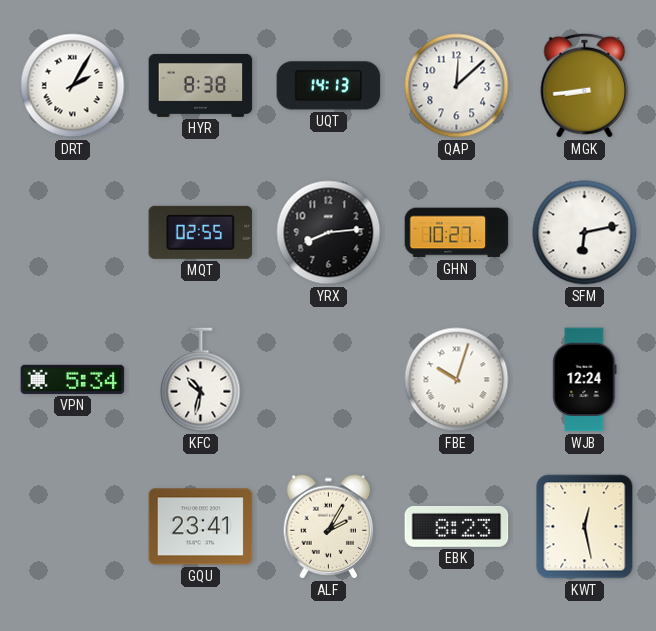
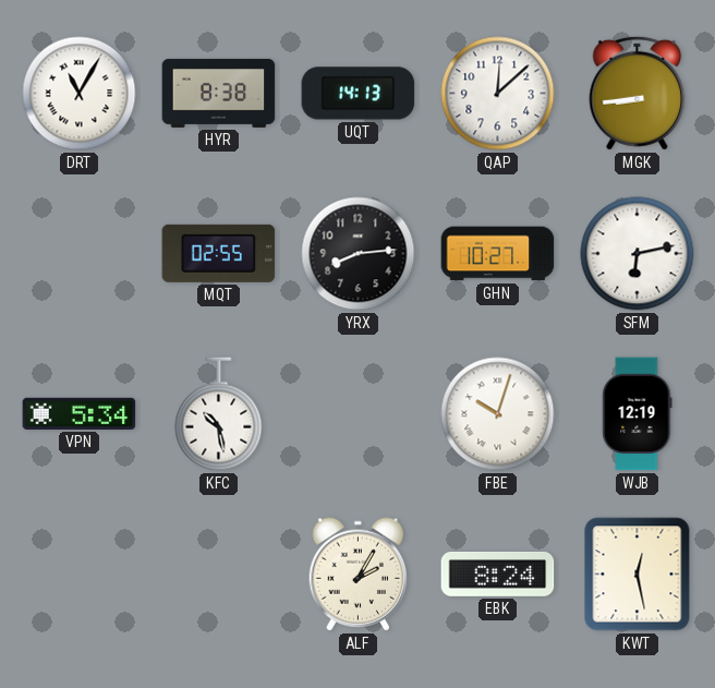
DRT: 2:05 -> 11:05
KFC: 10:32 -> 10:28
WJB: 12:24 -> 12:19
GQU: 23:41 -> none
EBK: 8:23 -> 8:24
